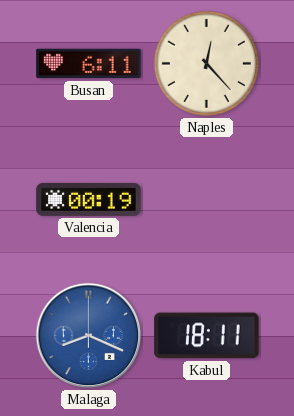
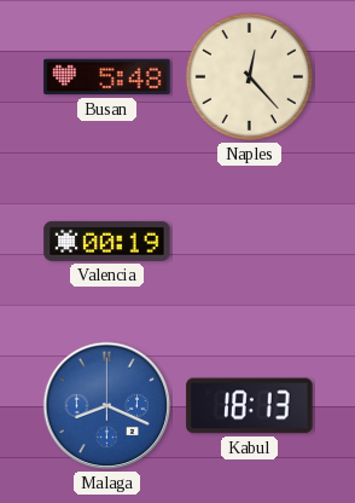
Busan: 6:11 -> 5:48
Kabul: 18:11 -> 18:13
